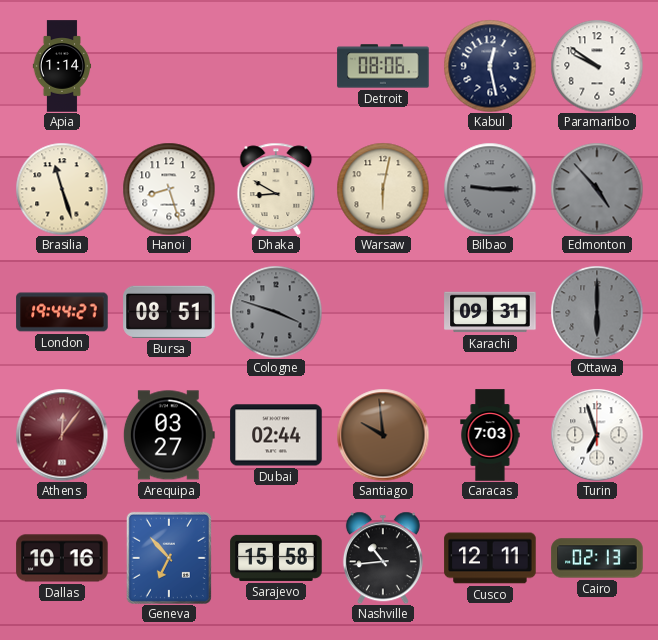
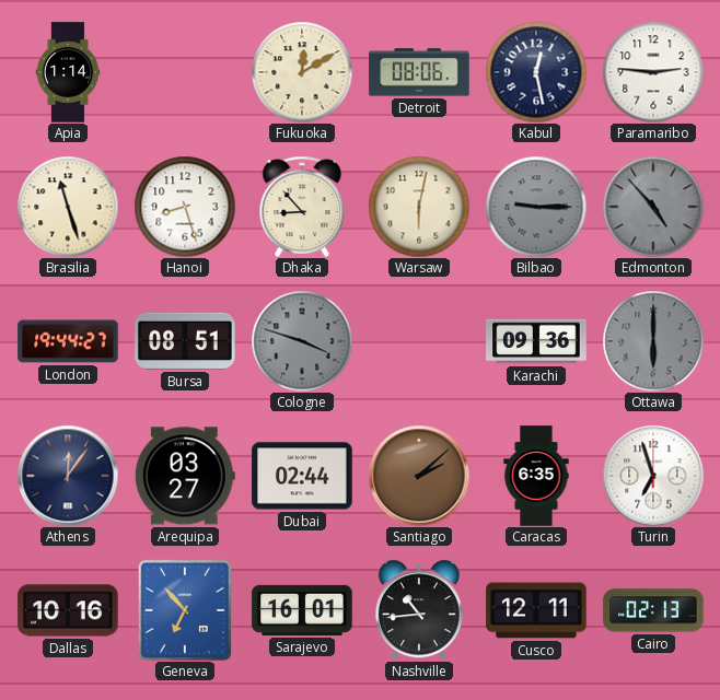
Fukuoka: none -> 12:10
Paramaribo: 9:51 -> 2:46
Dhaka: 8:50 -> 8:53
Karachi: 09:31 -> 09:36
Athens dial: burgundy -> navy
Santiago: 9:59 -> 2:08
Caracas: 7:03 -> 6:35
Sarajevo: 15:58 -> 16:01
